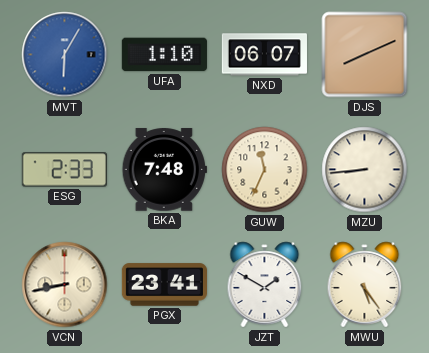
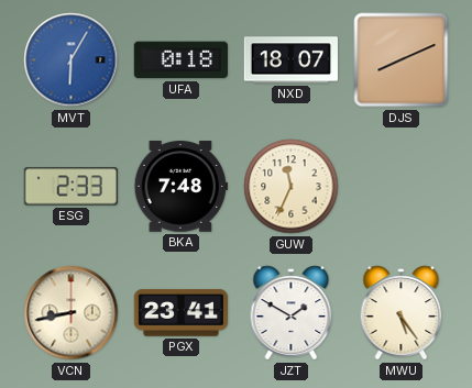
UFA: 1:10 -> 0:18
NXD: 06:07 -> 18:07
MZU: 8:44 -> none
